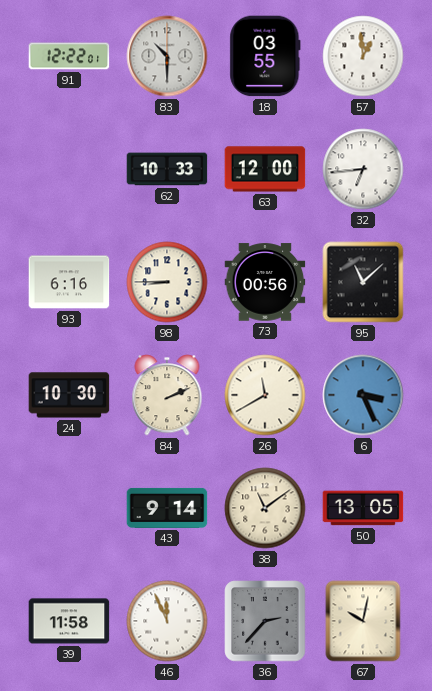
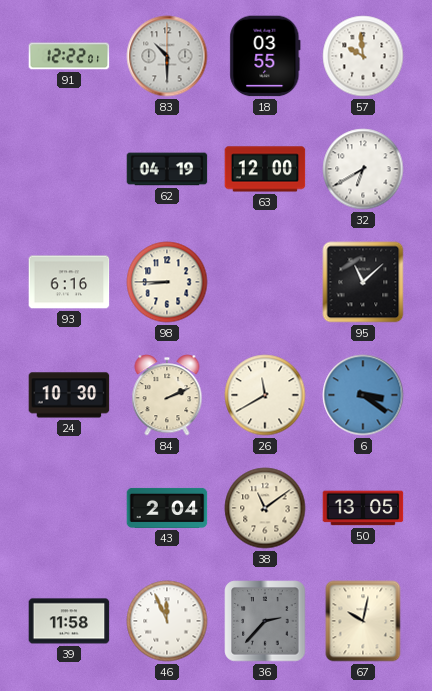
57: 12:59 -> 9:59
62: 10:33 -> 04:19
32: 6:44 -> 6:40
73: 00:56 -> none
6: 3:26 -> 3:21
43: 9:14 -> 2:04
